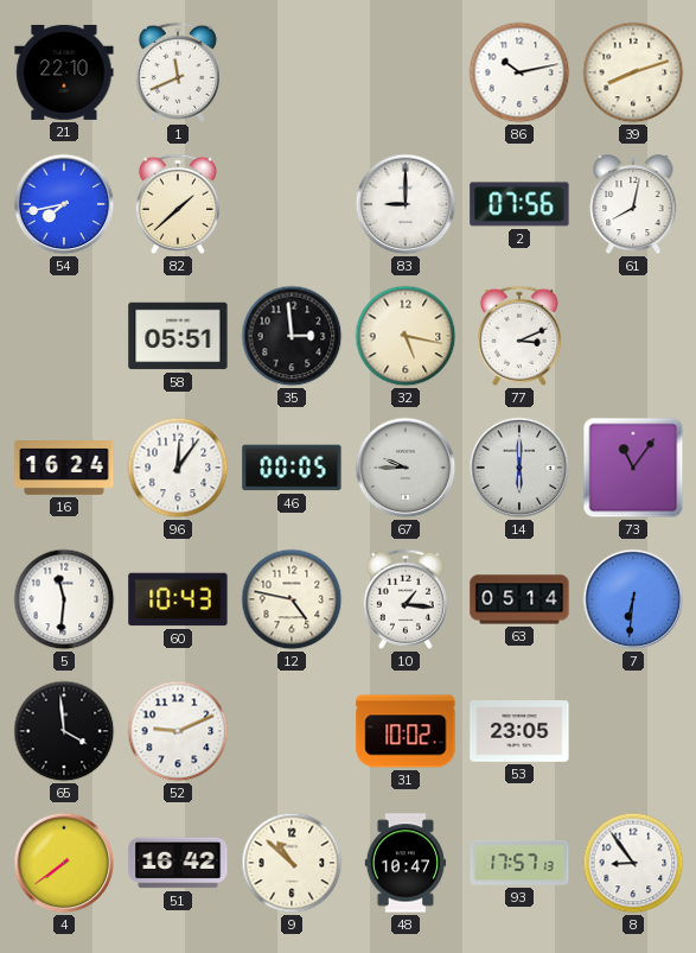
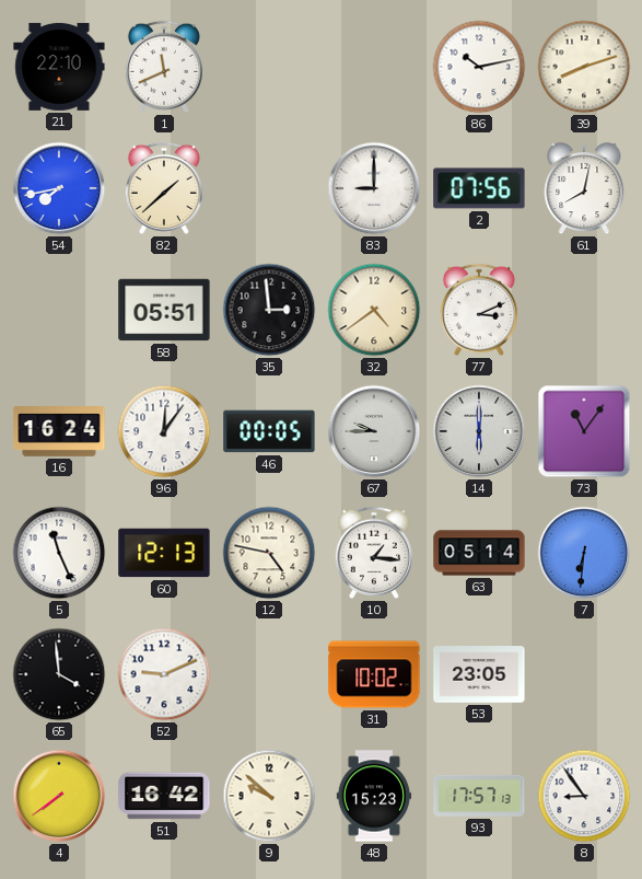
32: 5:17 -> 4:39
5: 11:31 -> 11:26
60: 10:43 -> 12:13
9: 10:52 -> 9:52
48: 10:47 -> 15:23
